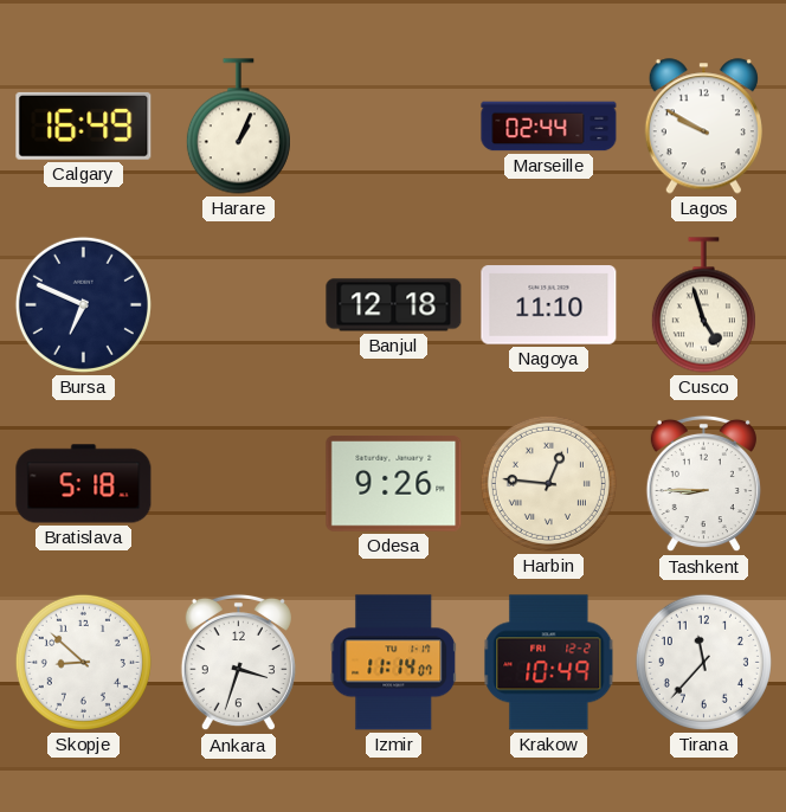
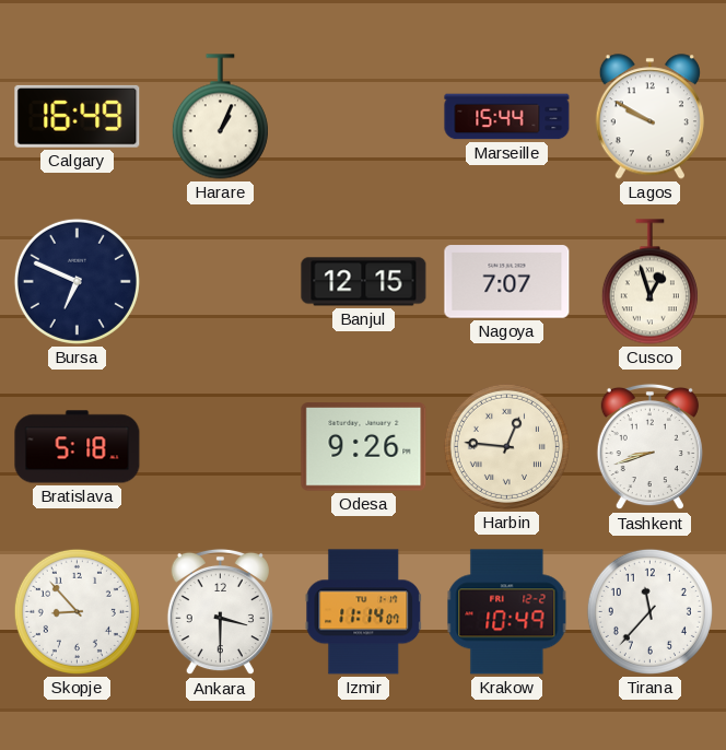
Marseille: 02:44 -> 15:44
Banjul: 12:18 -> 12:15
Nagoya: 11:10 -> 7:07
Cusco: 4:57 -> 12:57
Tashkent: 8:45 -> 8:42
Skopje: 8:52 -> 8:53
Ankara: 3:33 -> 3:30
